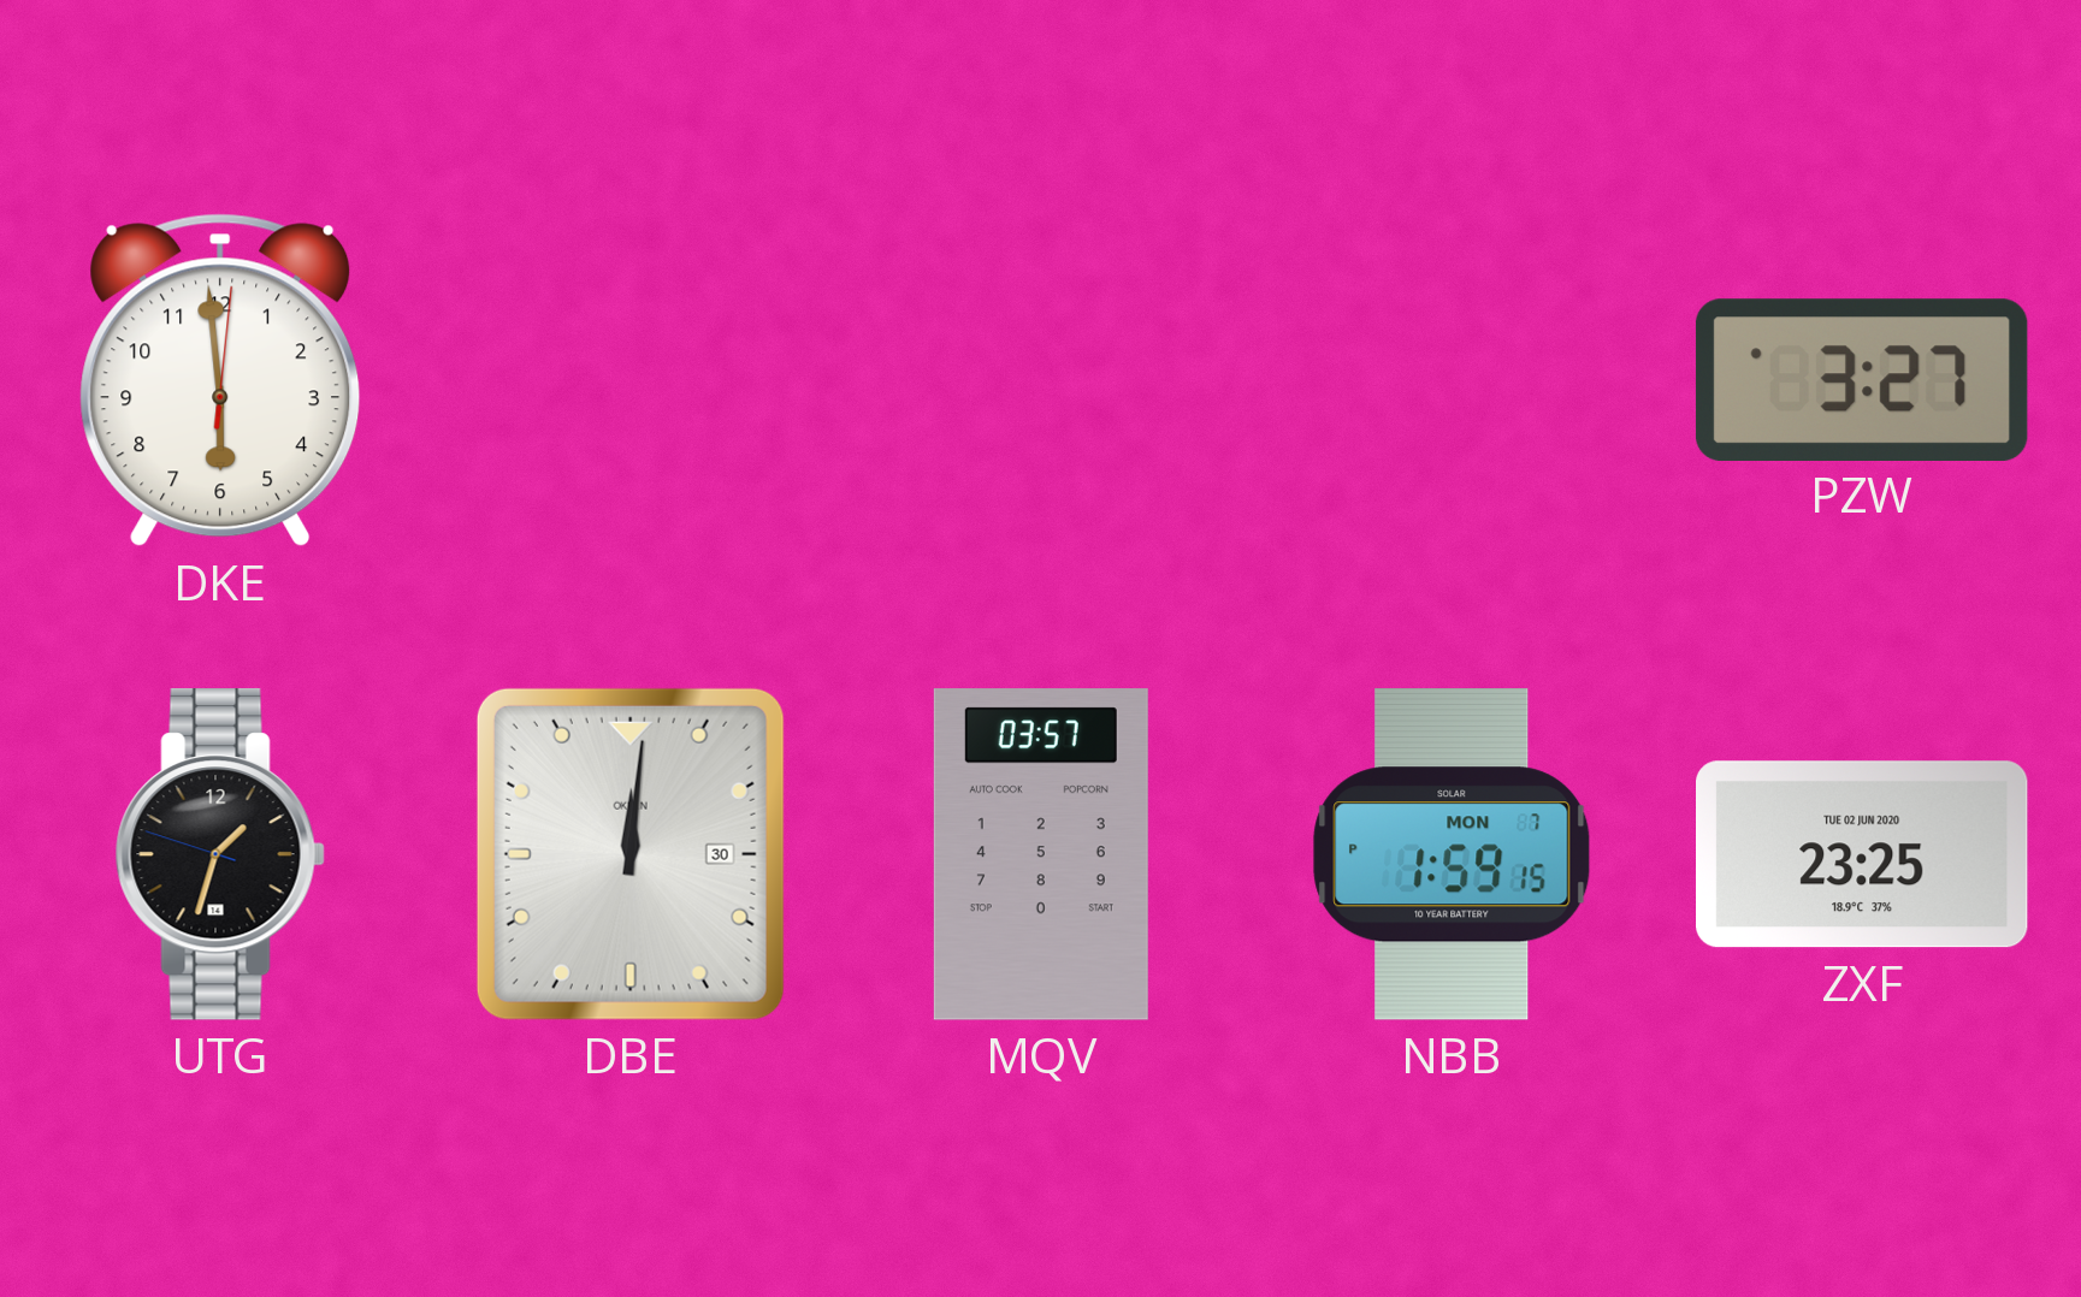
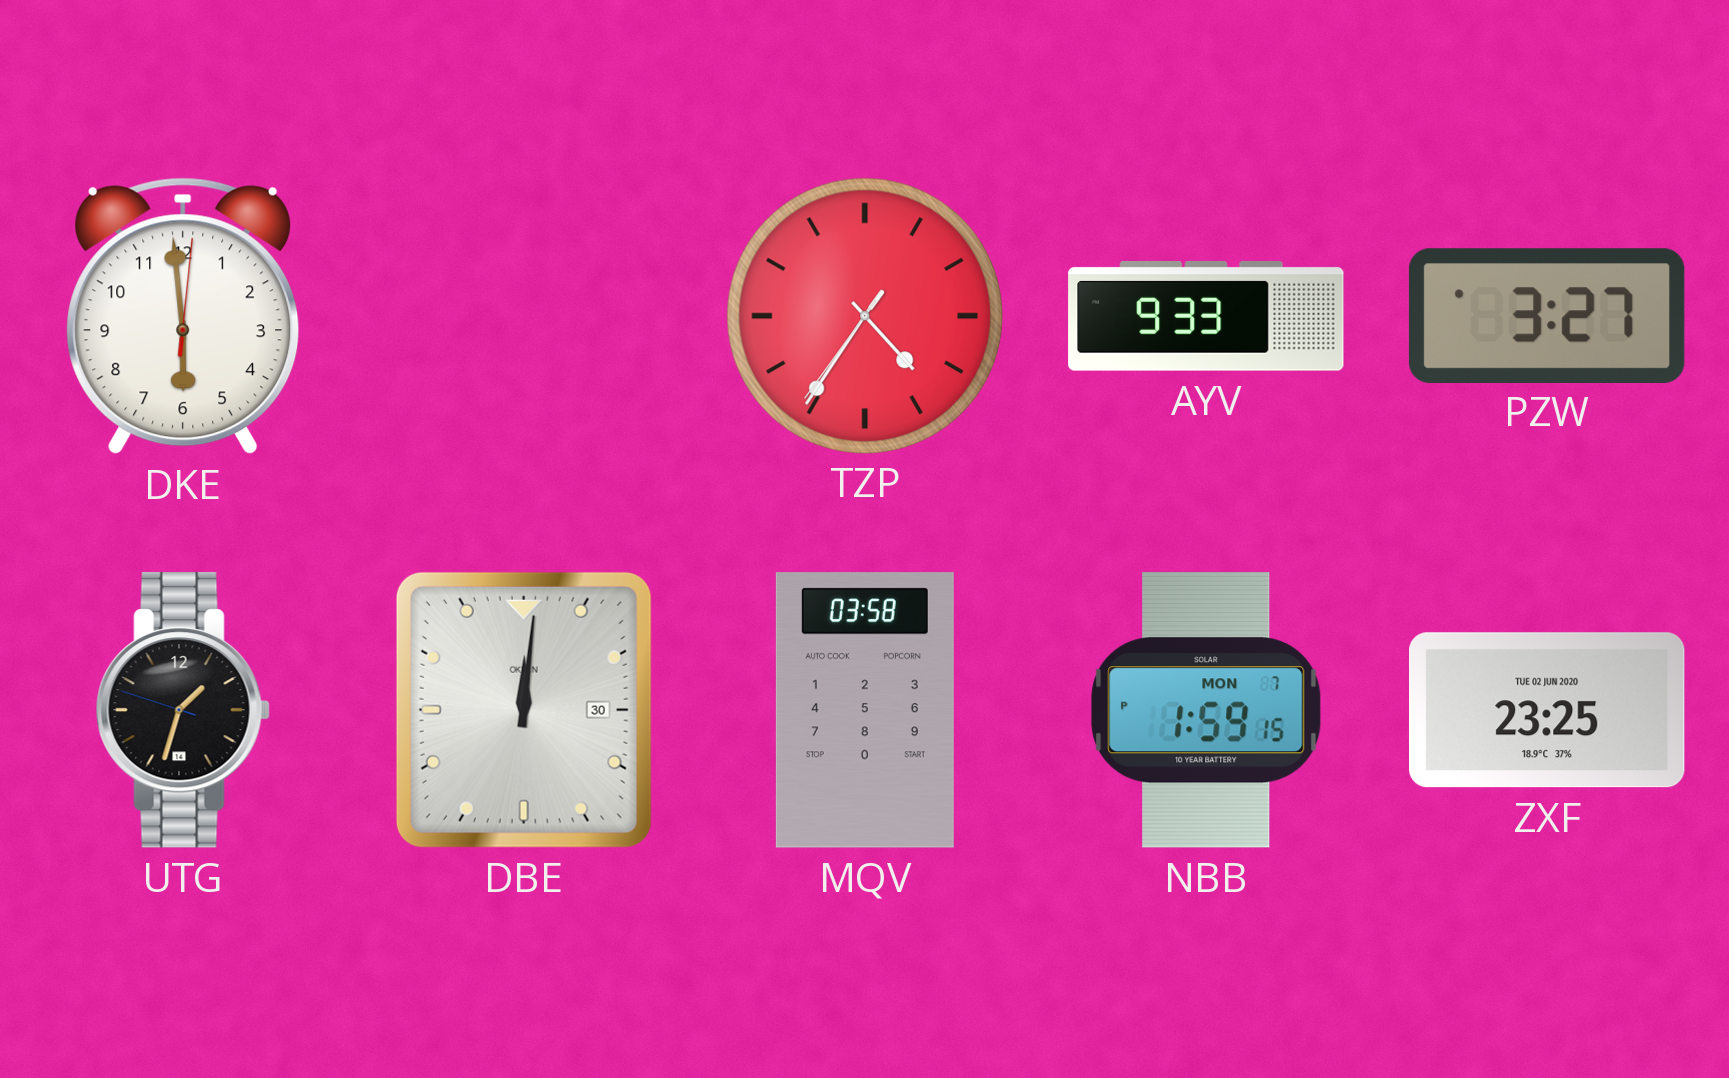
TZP: none -> 4:35
AYV: none -> 9:33
MQV: 03:57 -> 03:58
